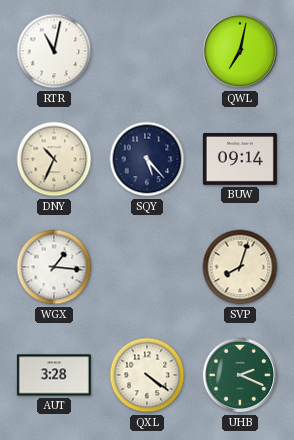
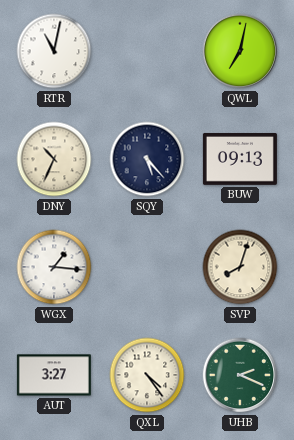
BUW: 09:14 -> 09:13
AUT: 3:28 -> 3:27
QXL: 4:21 -> 4:24
